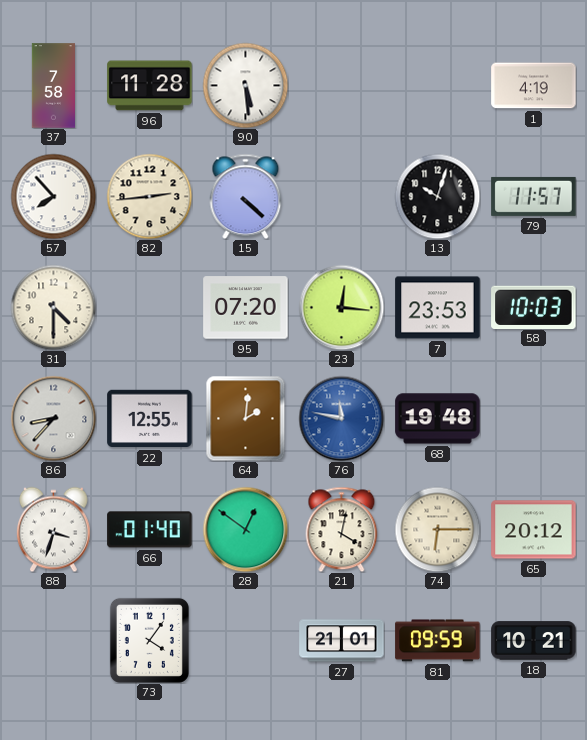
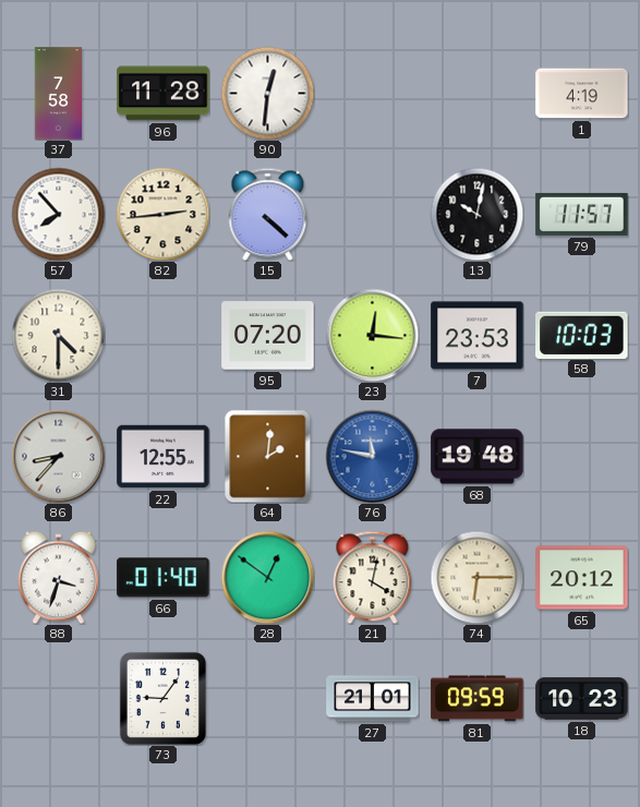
90: 5:29 -> 12:31
13: 10:03 -> 10:02
73: 4:06 -> 9:06
18: 10:21 -> 10:23
